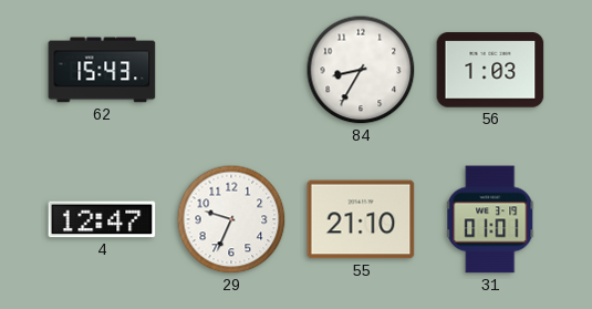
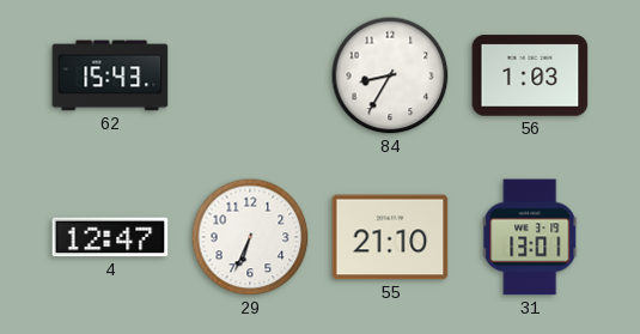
29: 9:34 -> 6:34
31: 01:01 -> 13:01
